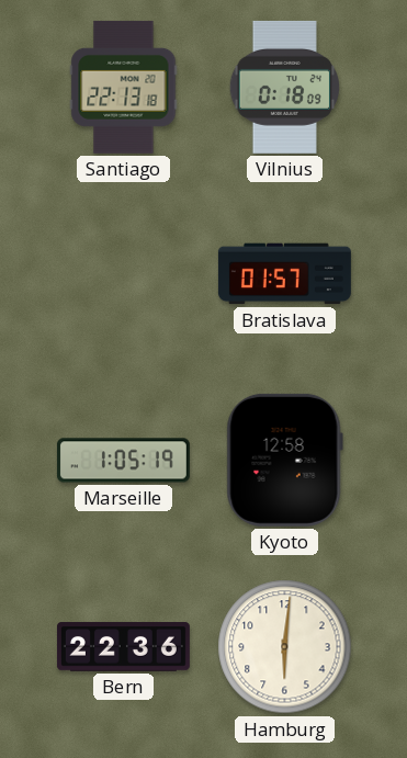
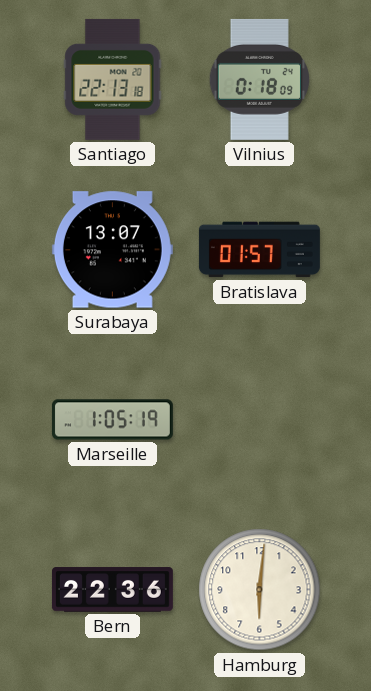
Surabaya: none -> 13:07
Kyoto: 12:58 -> none
